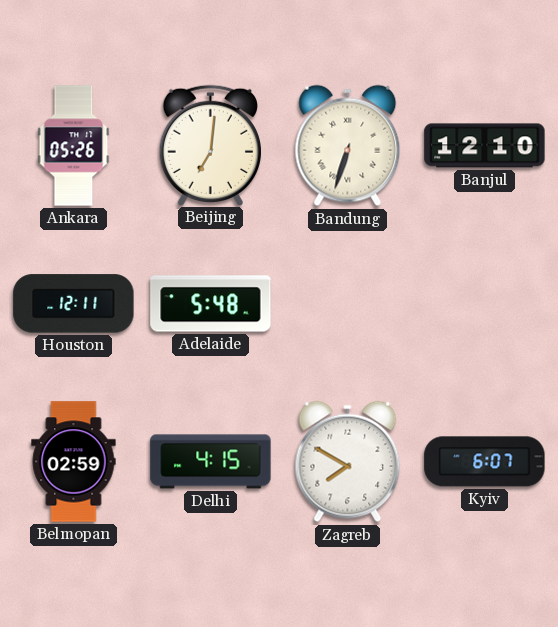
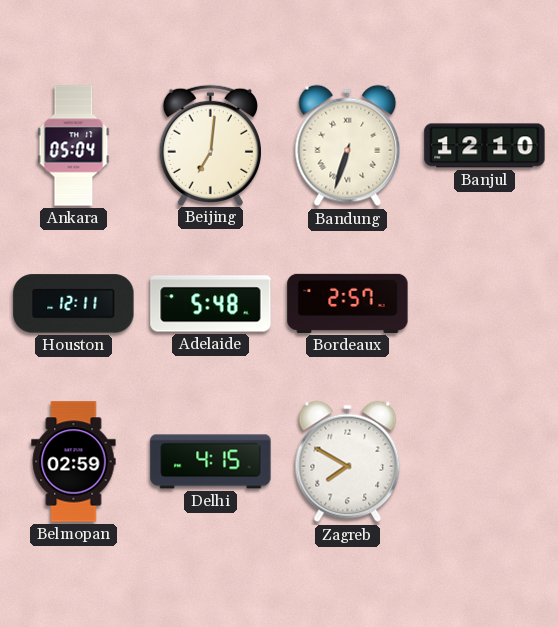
Ankara: 05:26 -> 05:04
Bordeaux: none -> 2:57
Kyiv: 6:07 -> none
